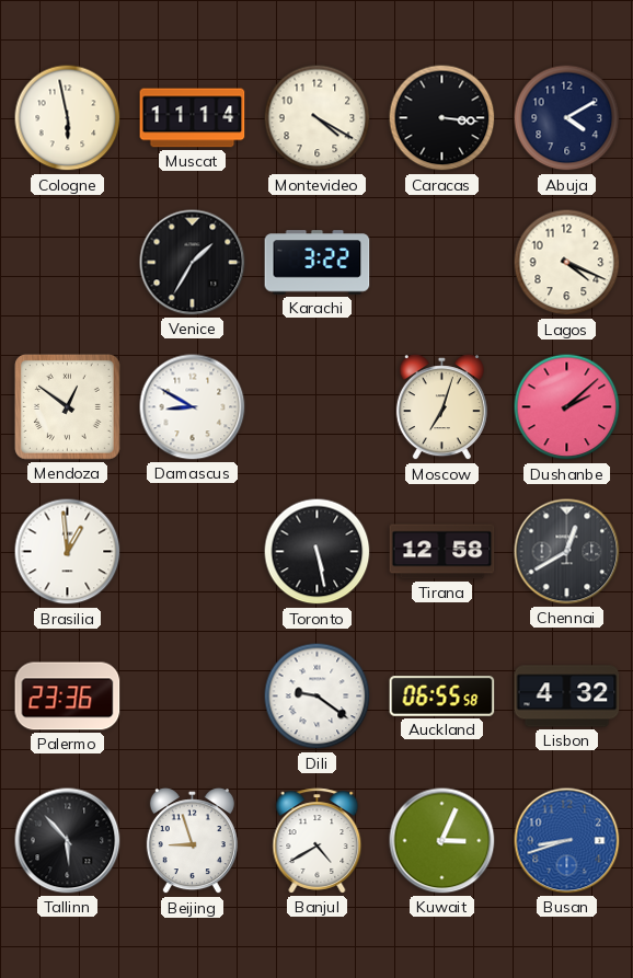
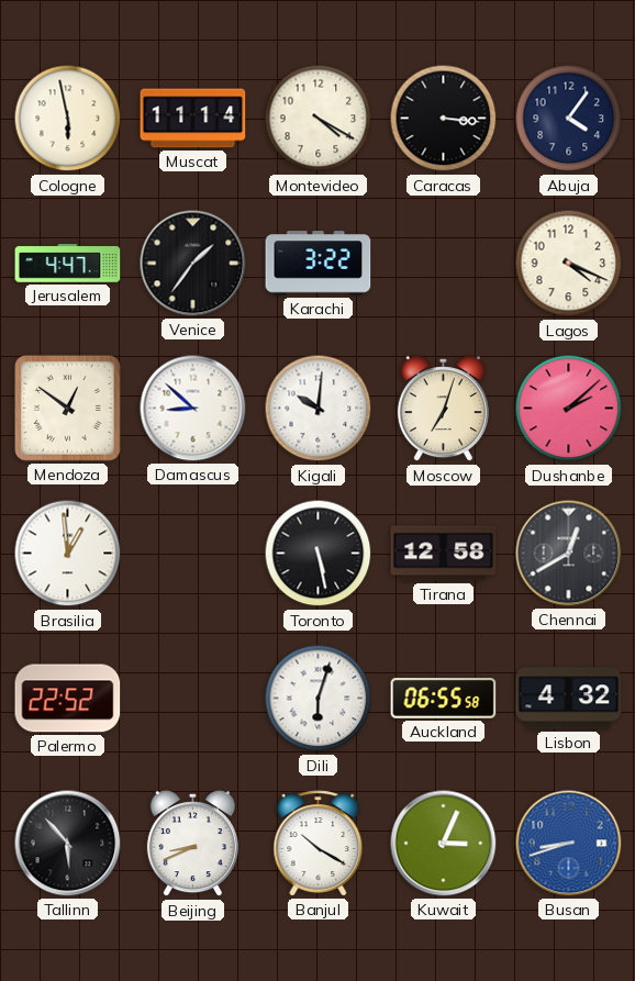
Abuja: 4:10 -> 4:06
Jerusalem: none -> 4:47
Venice: 1:35 -> 1:36
Damascus: 8:50 -> 8:52
Kigali: none -> 10:01
Palermo: 23:36 -> 22:52
Dili: 9:21 -> 6:03
Beijing: 8:57 -> 8:41
Banjul: 4:40 -> 10:20
